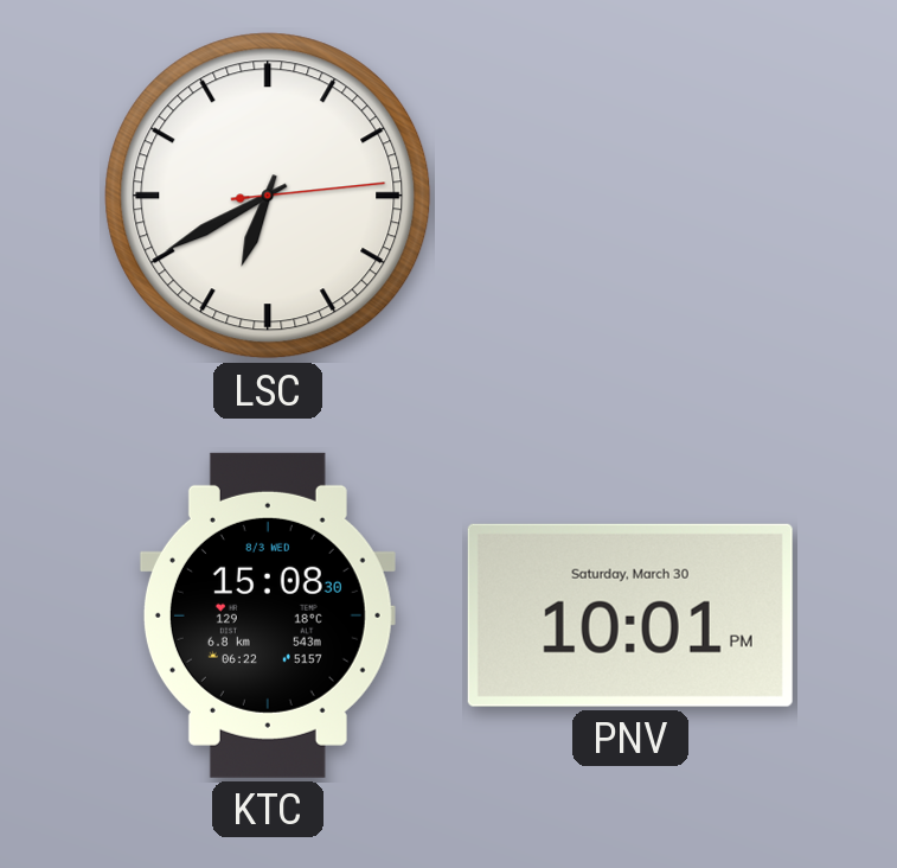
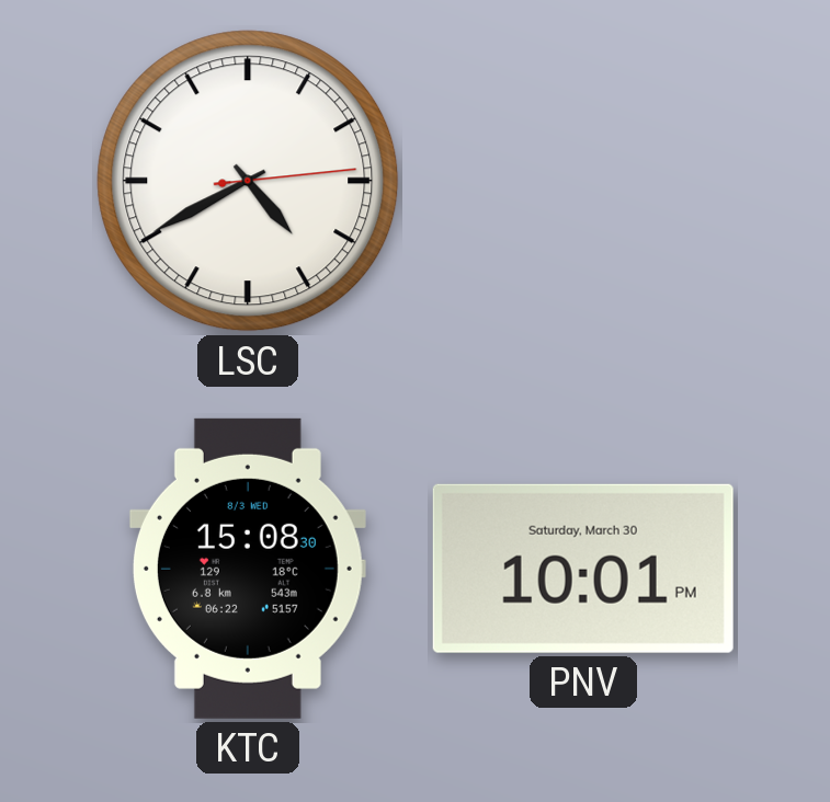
LSC: 6:40 -> 4:40
